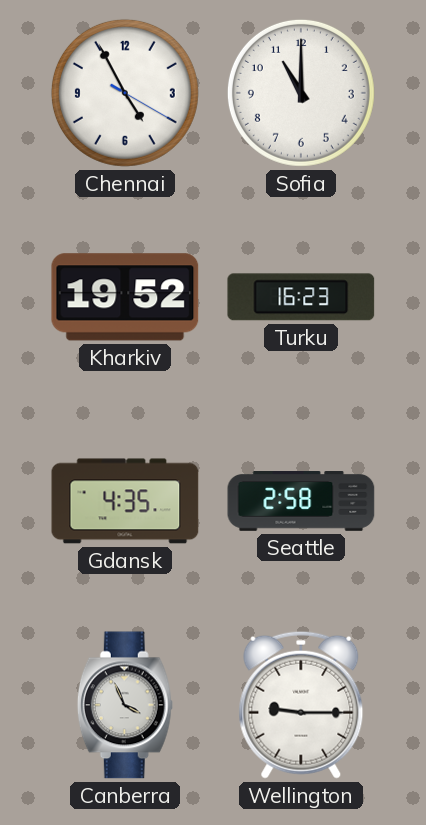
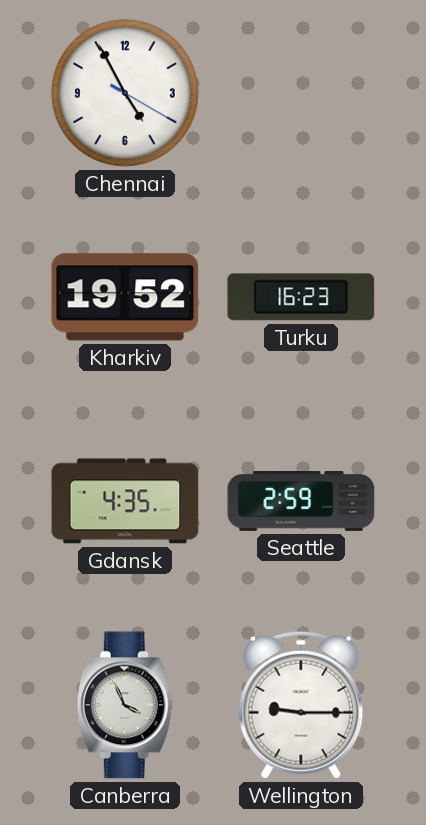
Sofia: 11:00 -> none
Seattle: 2:58 -> 2:59
